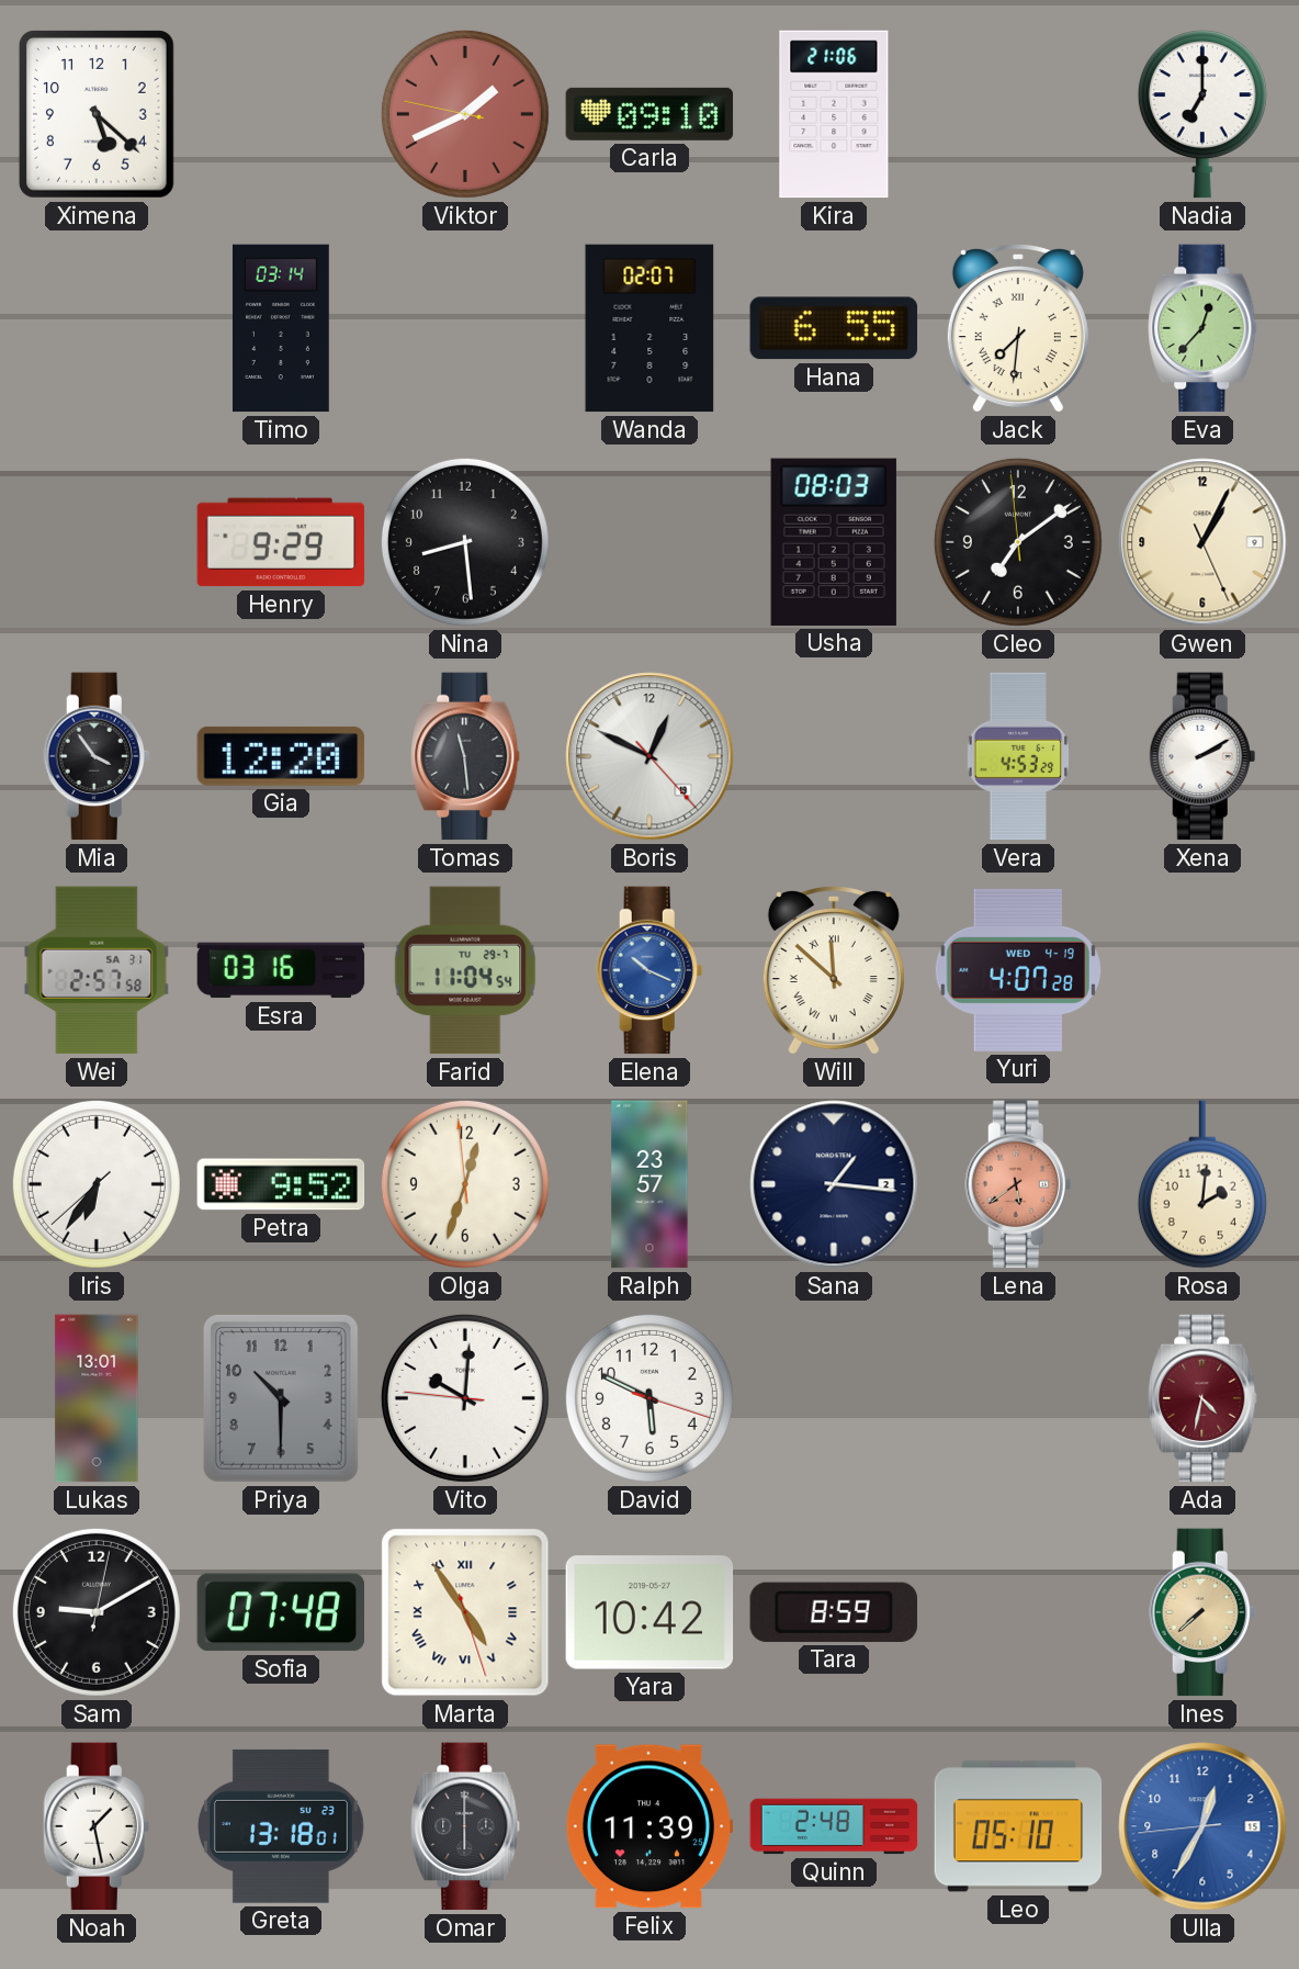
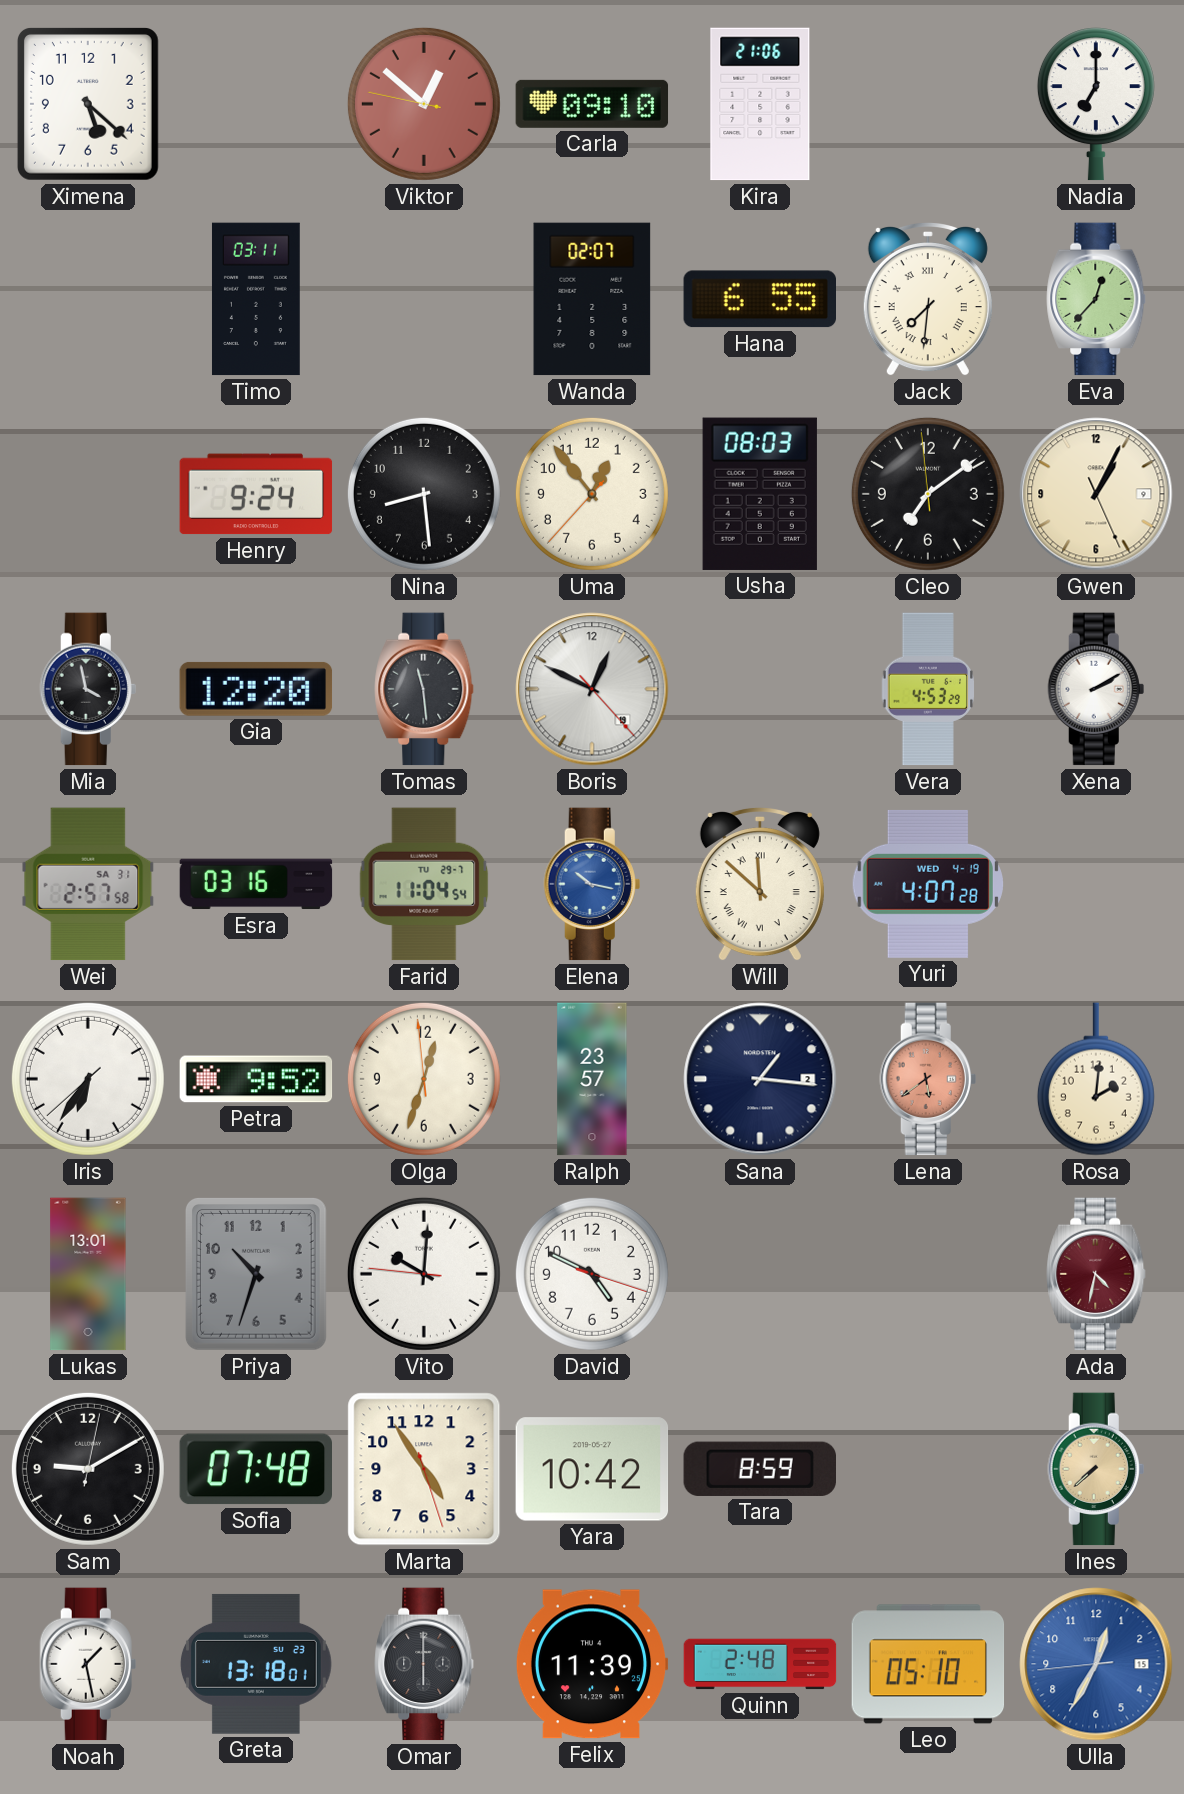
Viktor: 1:40 -> 12:51
Timo: 03:14 -> 03:11
Henry: 9:29 -> 9:24
Uma: none -> 12:53
Mia: 3:54 -> 3:58
Elena: 10:19 -> 10:17
Priya: 10:30 -> 10:33
David: 5:49 -> 4:49
Marta numerals: Roman -> Arabic
